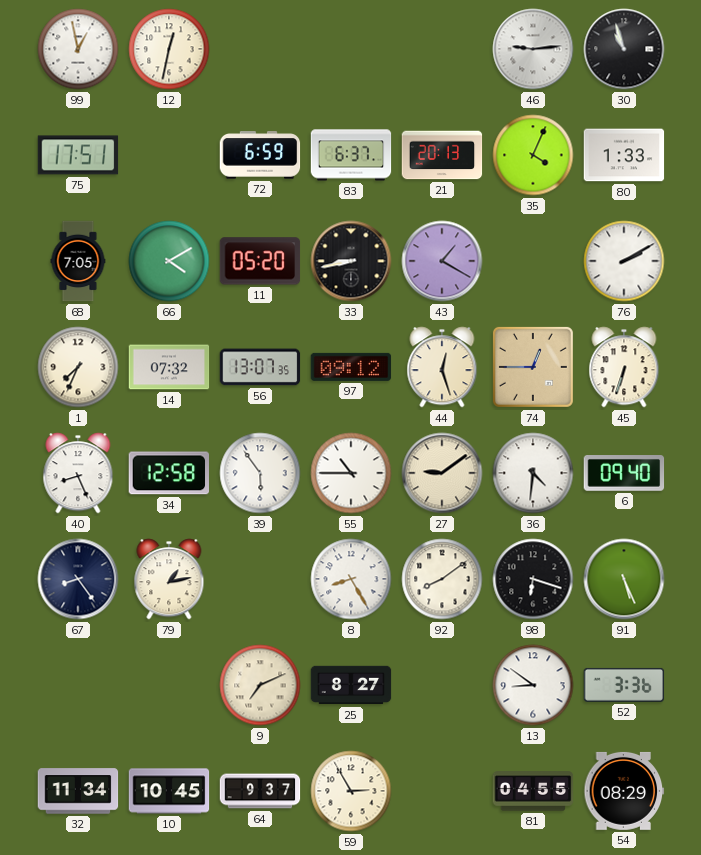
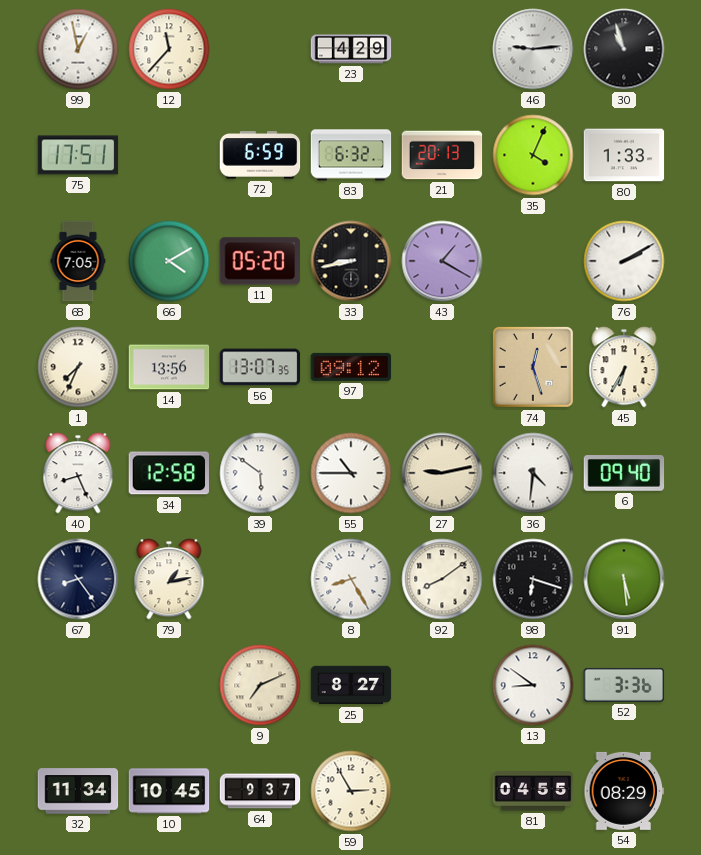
12: 12:32 -> 11:37
23: none -> 4:29
83: 6:37 -> 6:32
14: 07:32 -> 13:56
44: 12:27 -> none
74: 12:45 -> 12:27
45: 6:33 -> 6:35
39: 5:54 -> 5:51
27: 9:09 -> 9:13
91: 5:26 -> 5:29
